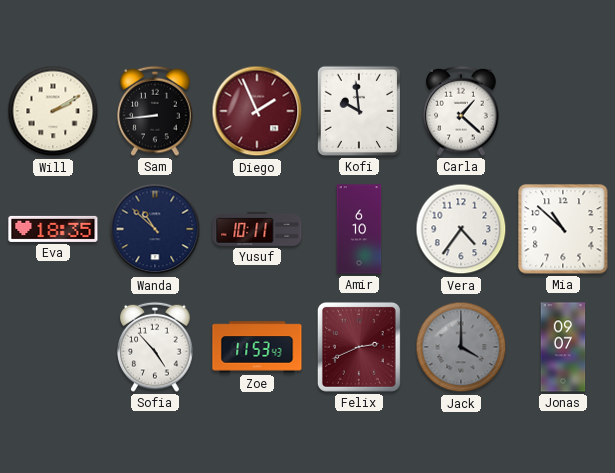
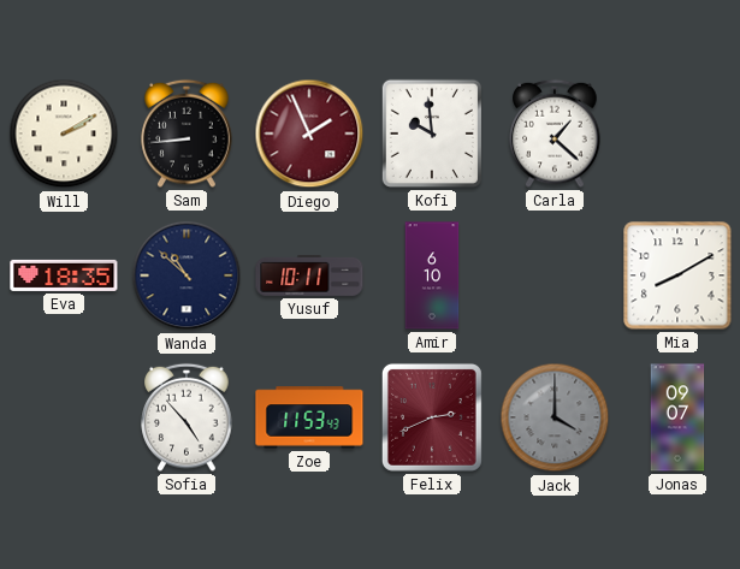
Vera: 4:36 -> none
Mia: 10:52 -> 8:10
